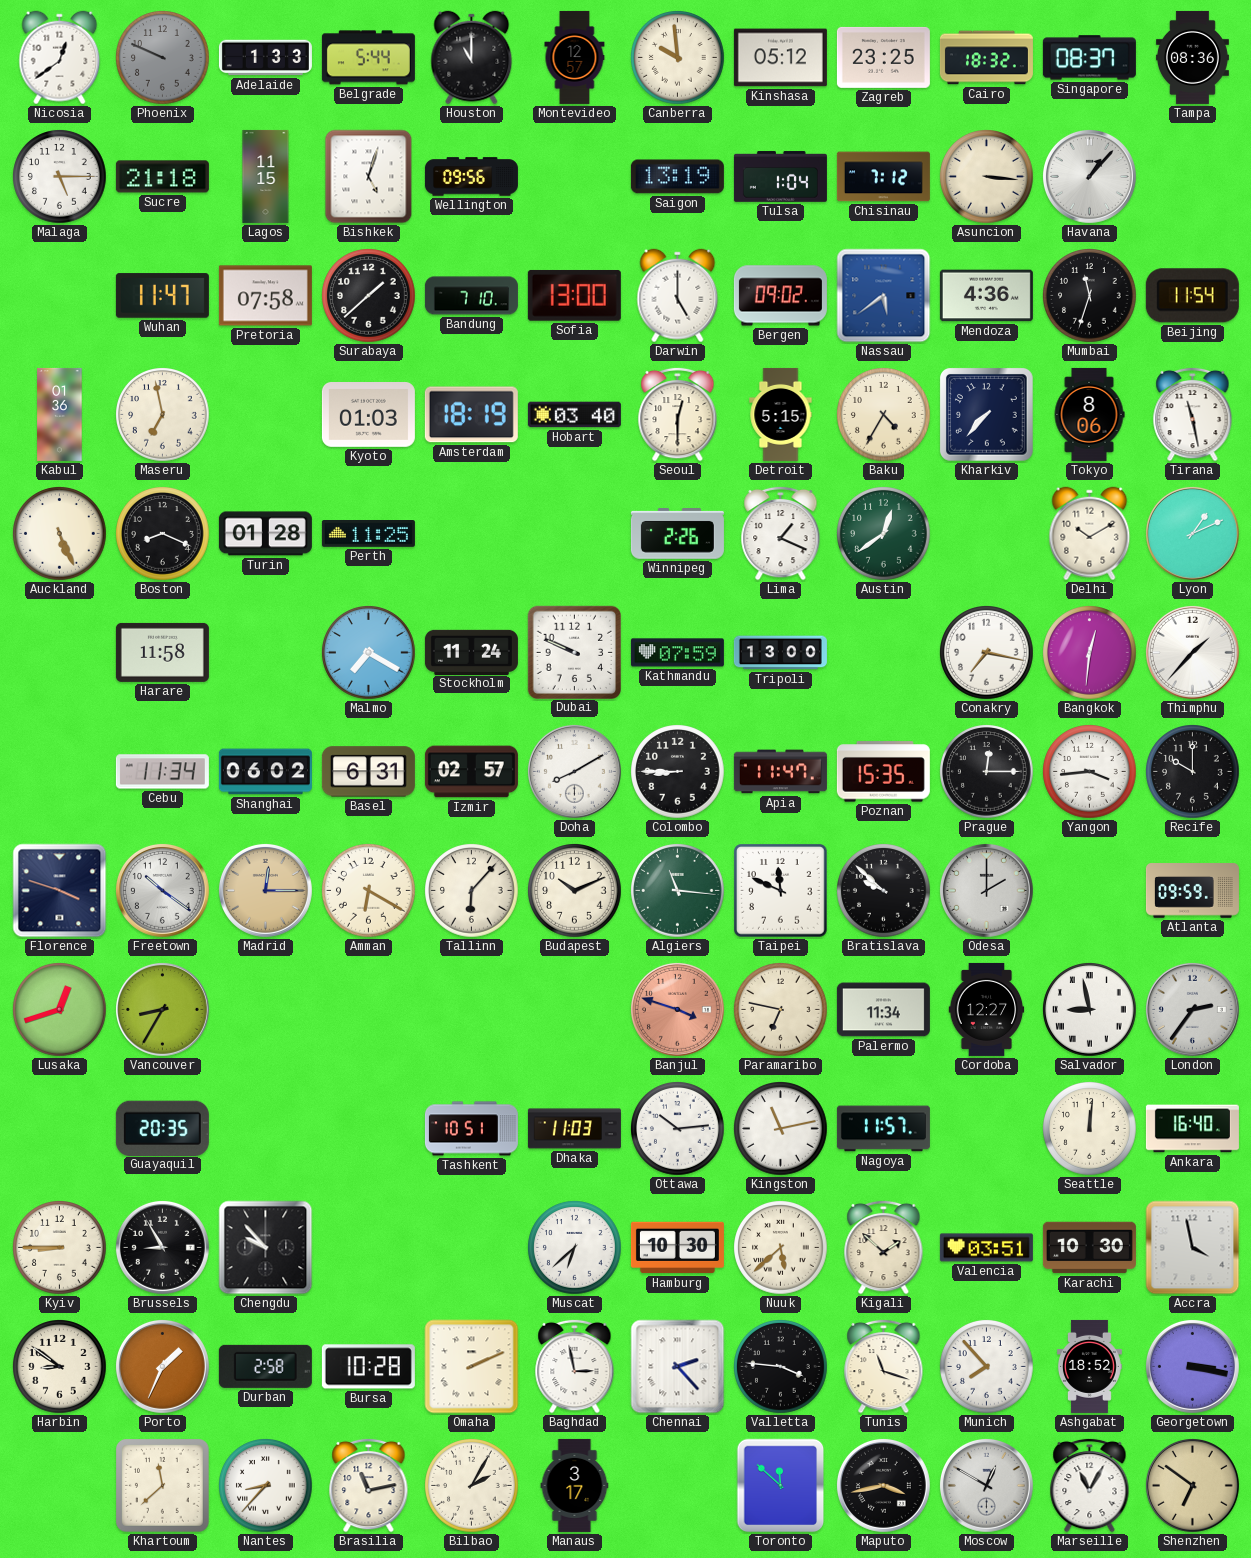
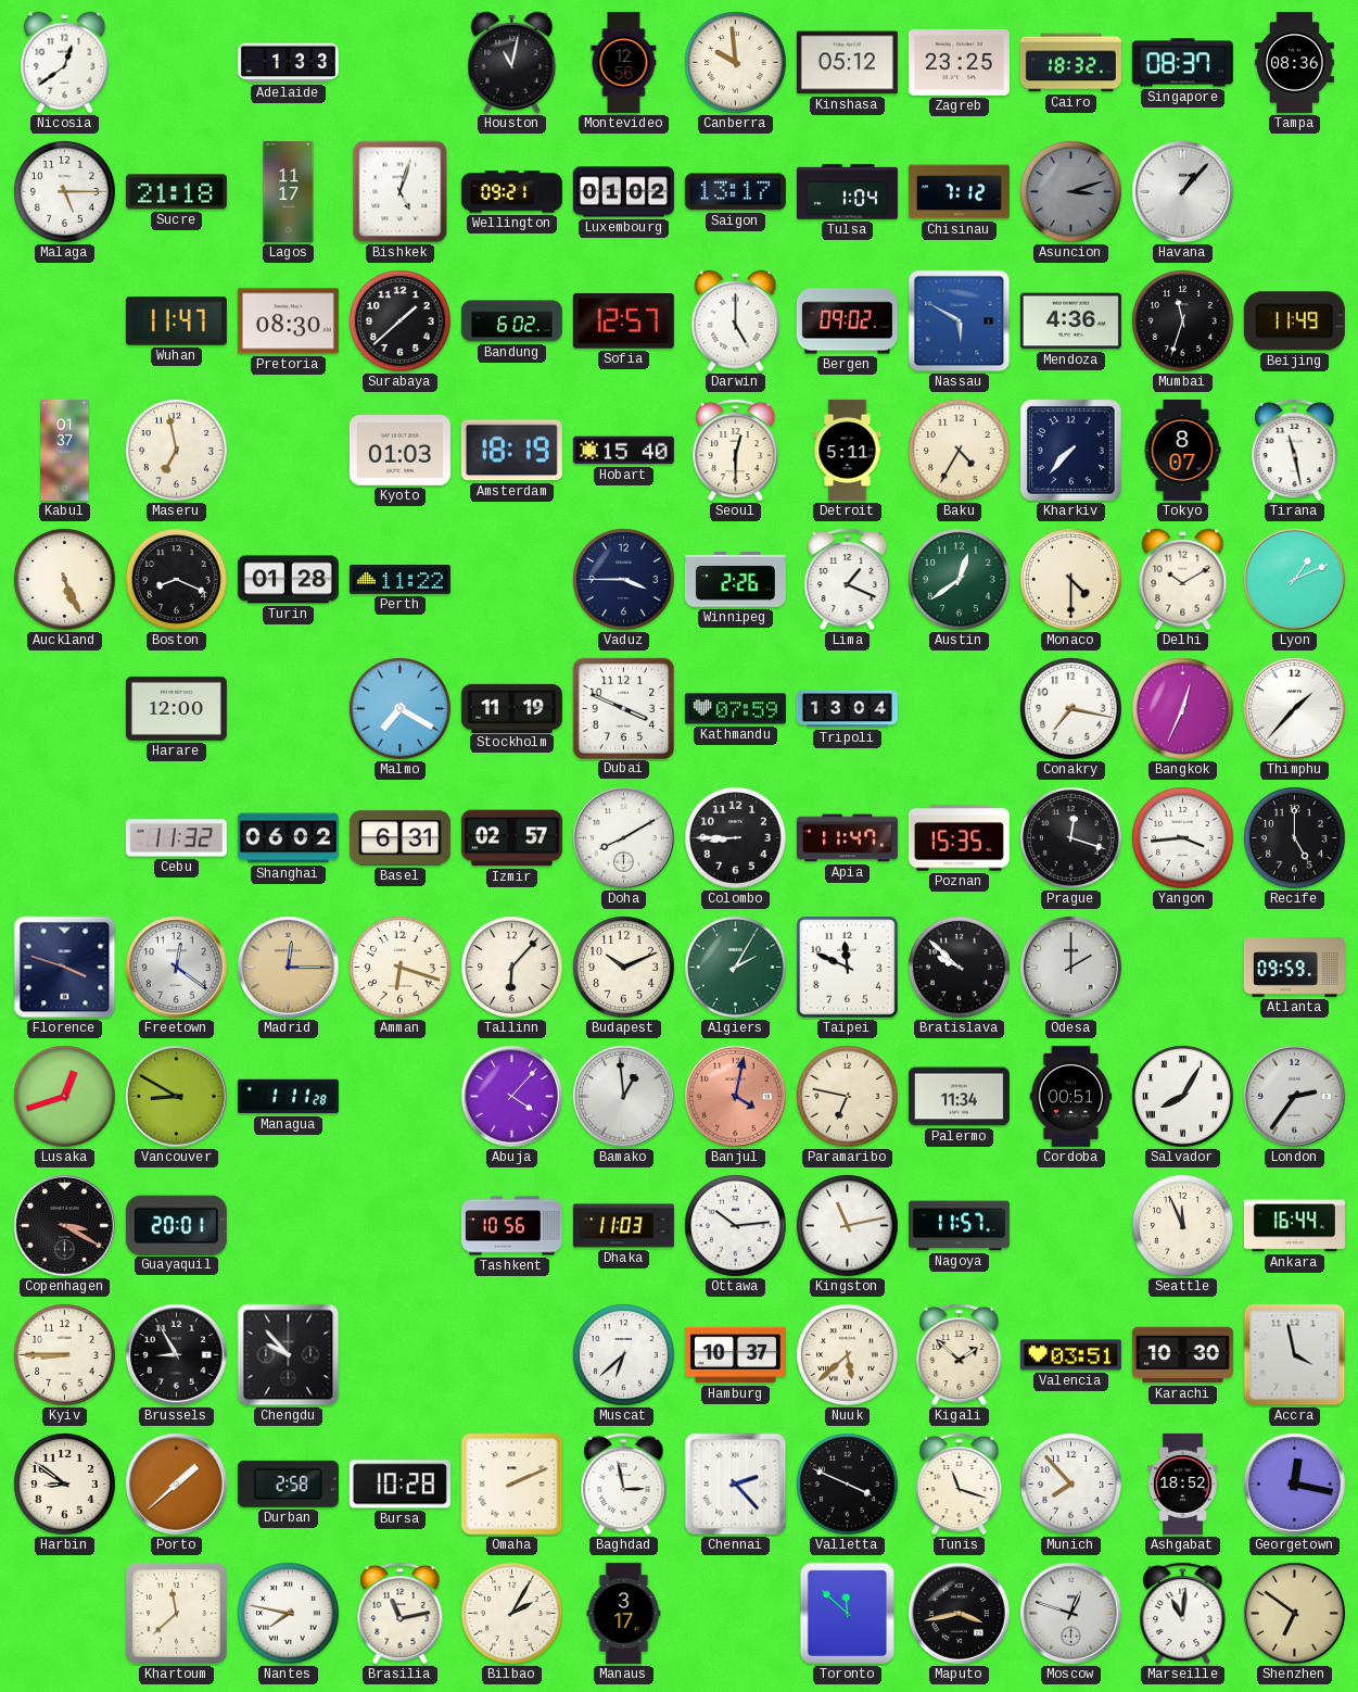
Phoenix: 9:49 -> none
Belgrade: 5:44 -> none
Houston: 11:00 -> 11:02
Montevideo: 12:57 -> 12:56
Lagos: 11:15 -> 11:17
Wellington: 09:56 -> 09:21
Luxembourg: none -> 01:02
Saigon: 13:19 -> 13:17
Asuncion: 3:16 -> 3:12
Asuncion dial: cream -> grey
Pretoria: 07:58 -> 08:30
Bandung: 7:10 -> 6:02
Sofia: 13:00 -> 12:57
Nassau: 5:39 -> 5:50
Beijing: 11:54 -> 11:49
Kabul: 01:36 -> 01:37
Hobart: 03:40 -> 15:40
Detroit: 5:15 -> 5:11
Tokyo: 8:06 -> 8:07
Perth: 11:25 -> 11:22
Vaduz: none -> 3:45
Monaco: none -> 4:30
Harare: 11:58 -> 12:00
Stockholm: 11:24 -> 11:19
Dubai: 9:49 -> 3:49
Tripoli: 13:00 -> 13:04
Bangkok: 12:31 -> 12:34
Cebu: 11:34 -> 11:32
Prague: 12:15 -> 12:18
Recife: 10:00 -> 5:00
Freetown: 10:21 -> 12:21
Amman: 6:20 -> 6:18
Algiers: 11:16 -> 2:05
Vancouver: 8:35 -> 8:50
Managua: none -> 1:11
Abuja: none -> 4:07
Bamako: none -> 12:59
Banjul: 3:48 -> 4:02
Cordoba: 12:27 -> 00:51
Salvador: 8:58 -> 8:05
Copenhagen: none -> 3:20
Guayaquil: 20:35 -> 20:01
Tashkent: 10:51 -> 10:56
Seattle: 12:01 -> 11:56
Ankara: 16:40 -> 16:44
Hamburg: 10:30 -> 10:37
Porto: 1:34 -> 1:38
Valletta: 3:46 -> 3:49
Georgetown: 3:17 -> 12:17
Nantes: 8:37 -> 7:47
Moscow: 12:50 -> 12:48
Marseille: 11:05 -> 11:01
